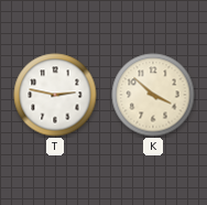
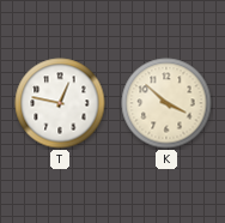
T: 2:47 -> 12:47
